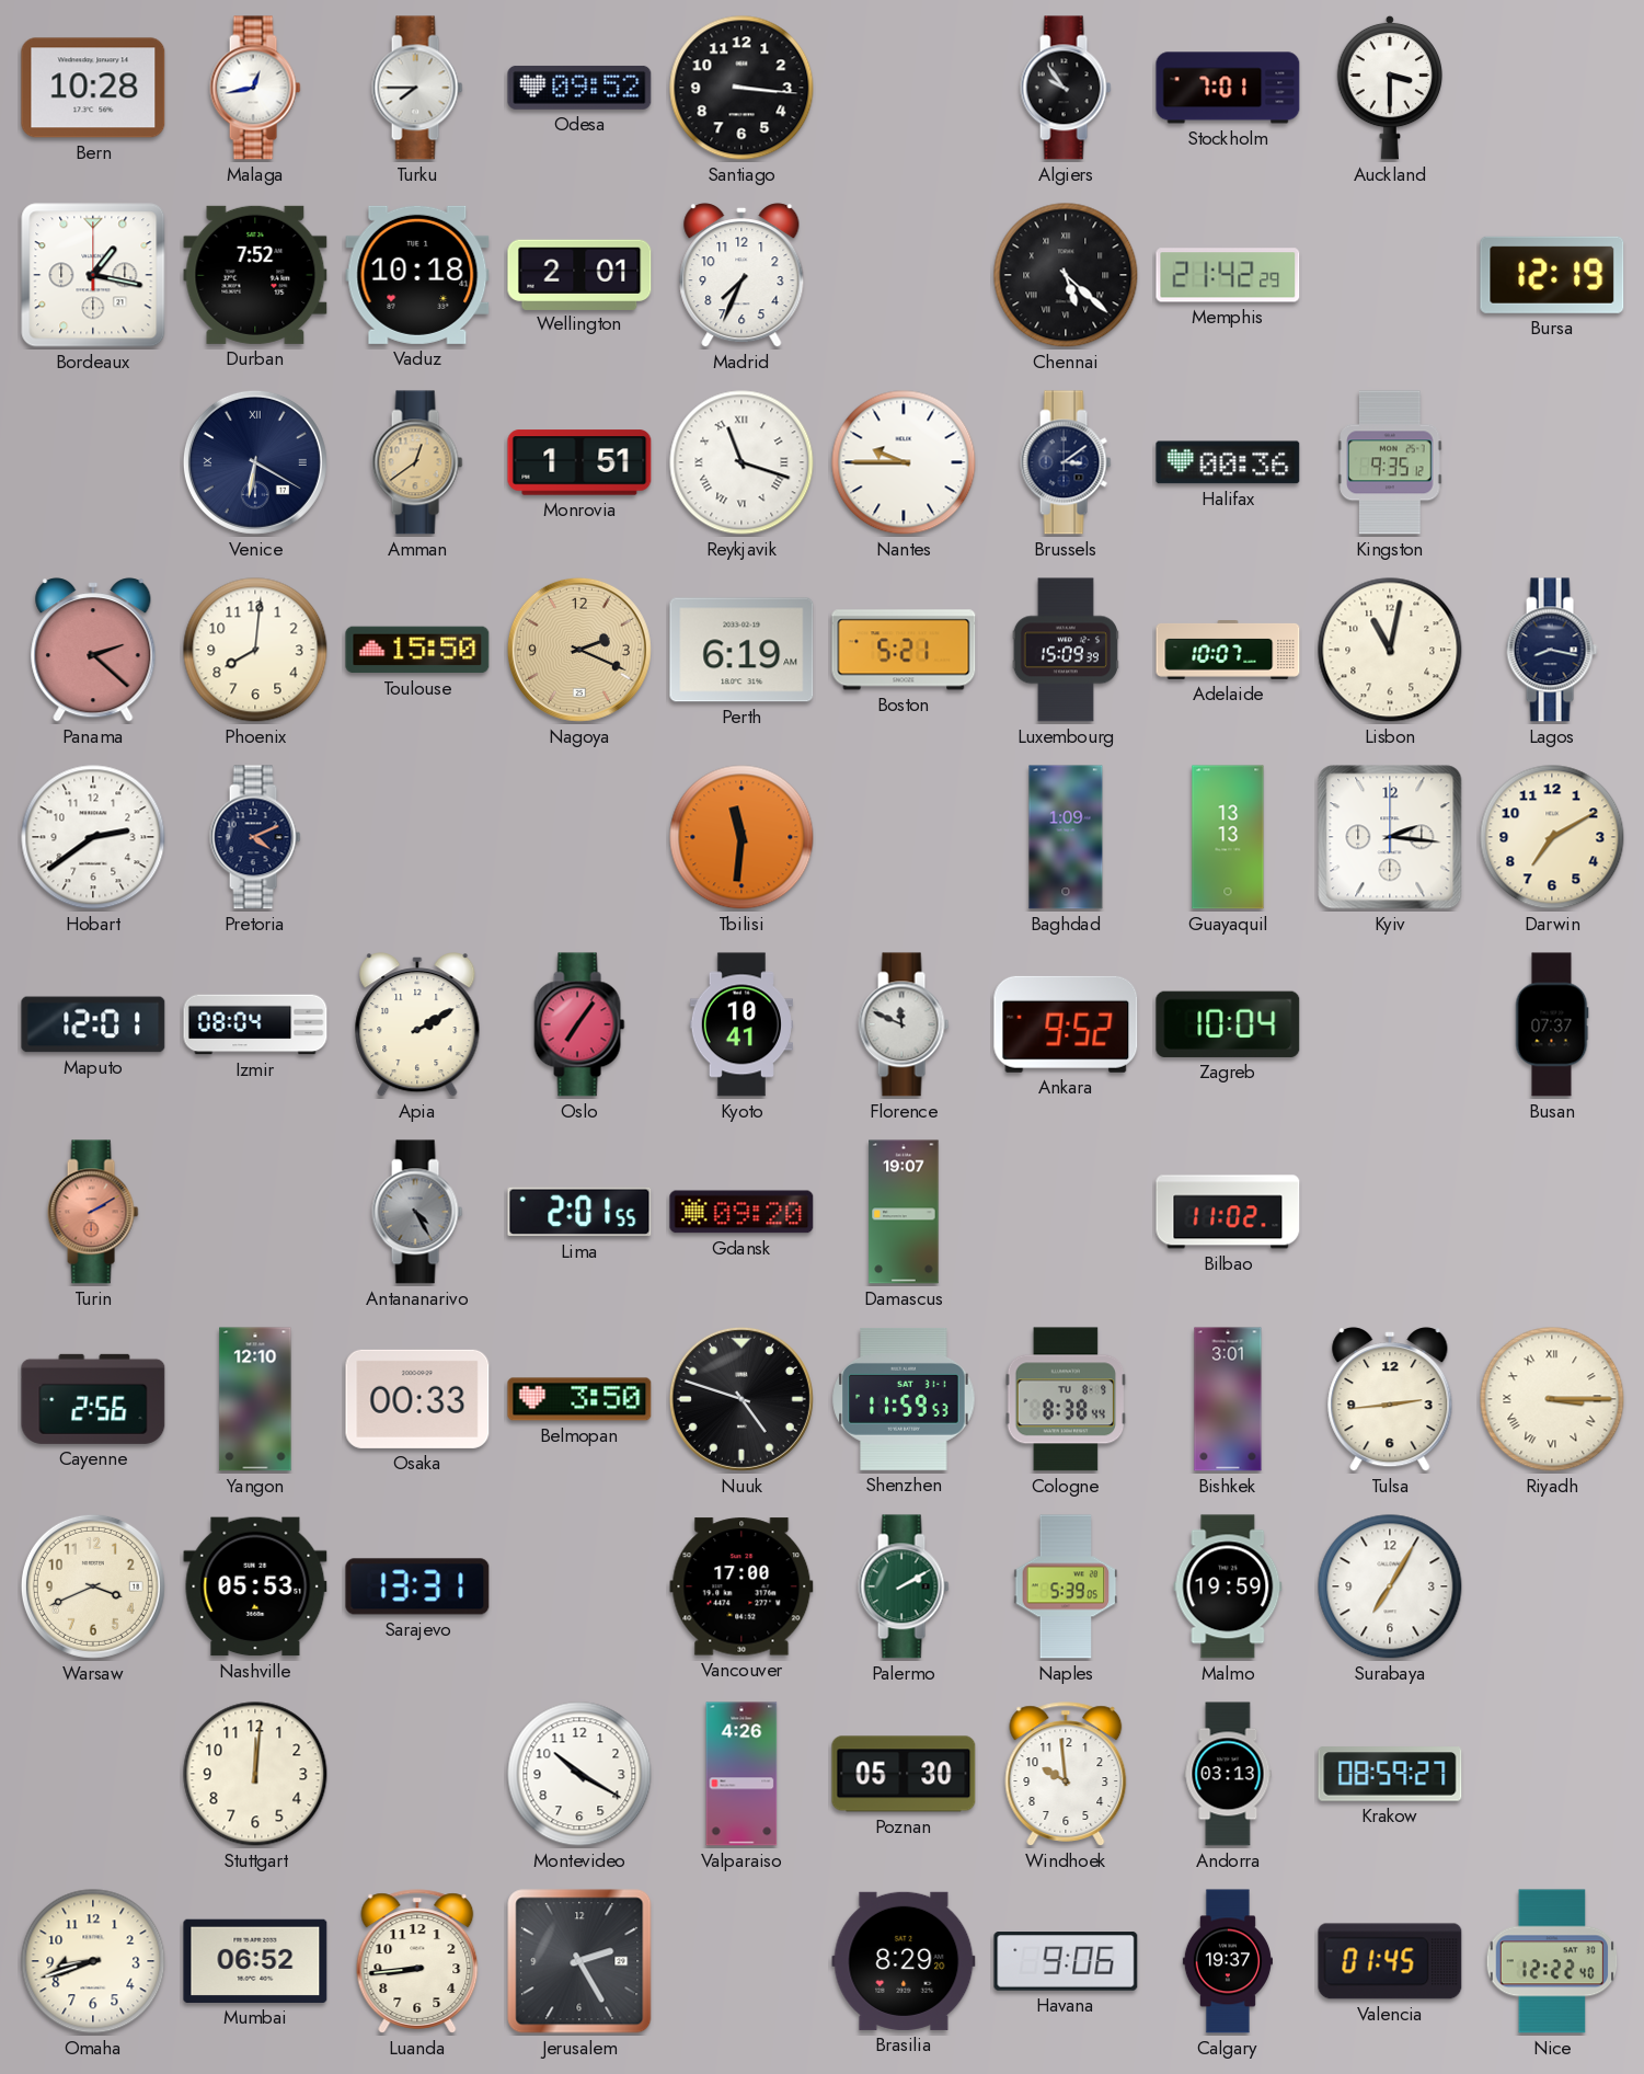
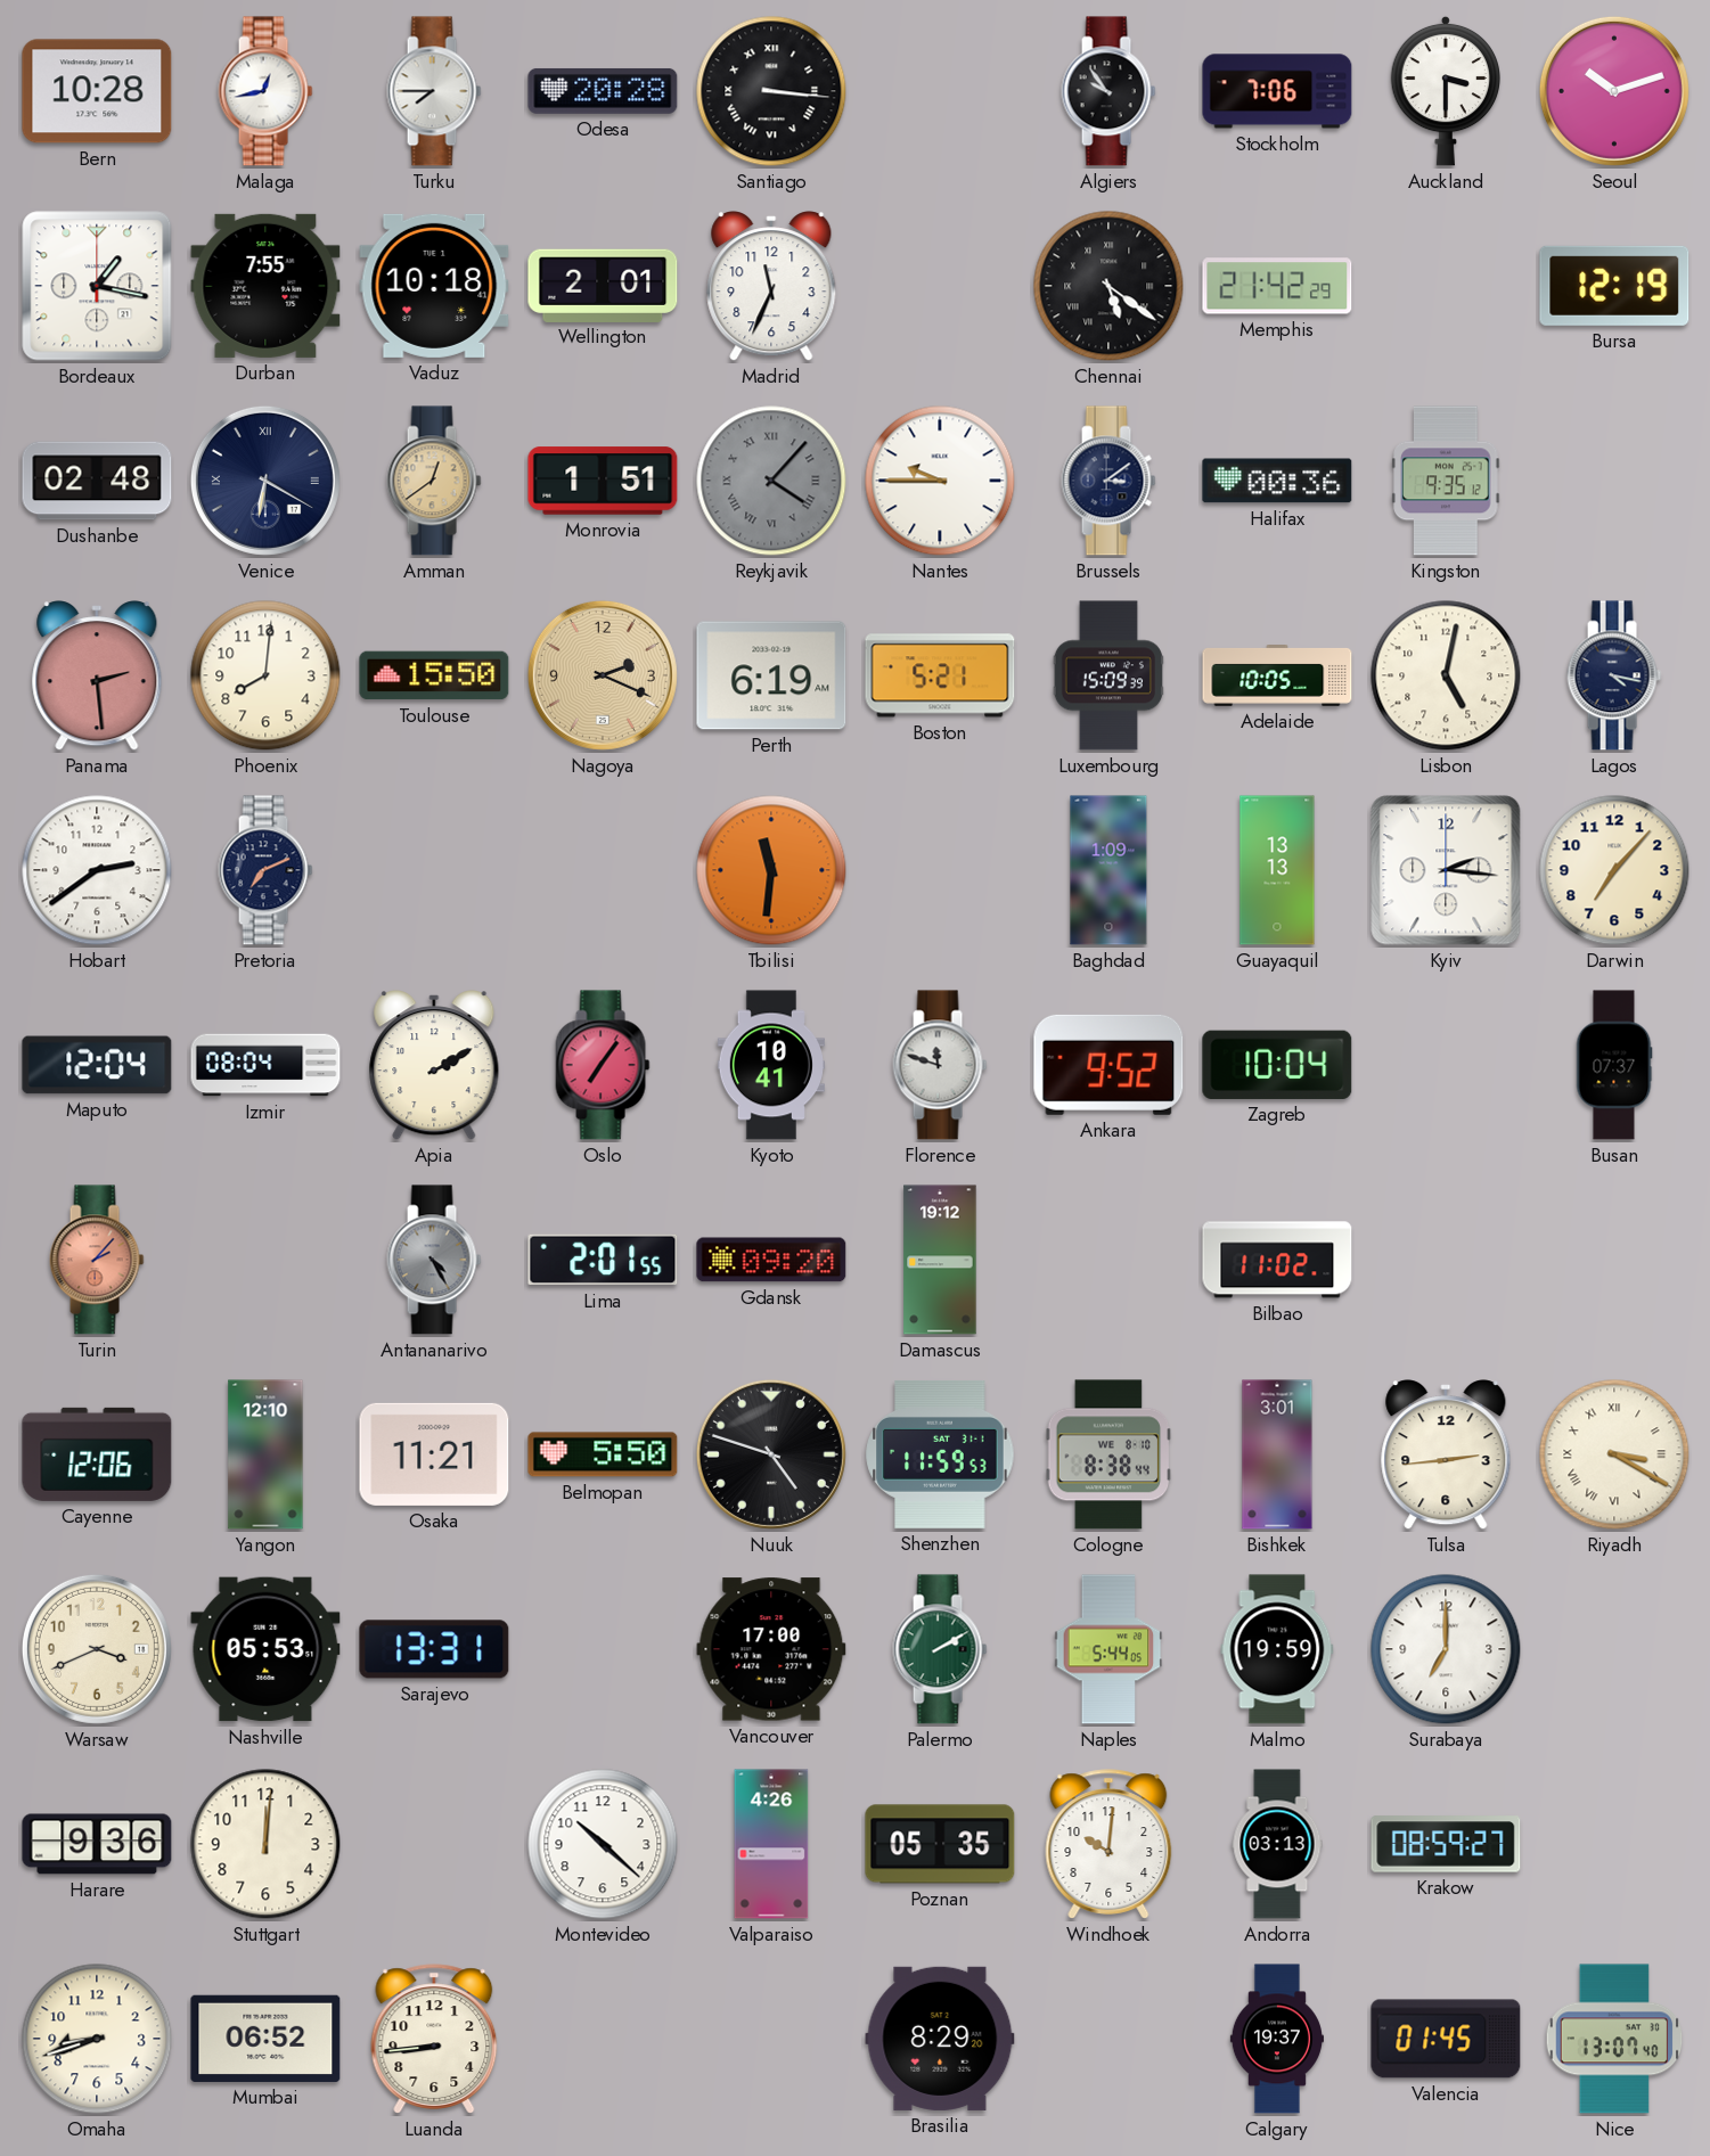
Odesa: 09:52 -> 20:28
Santiago numerals: Arabic -> Roman
Stockholm: 7:01 -> 7:06
Seoul: none -> 10:12
Durban: 7:52 -> 7:55
Madrid: 7:34 -> 11:34
Chennai: 5:22 -> 5:21
Dushanbe: none -> 02:48
Reykjavik: 11:18 -> 4:07
Reykjavik dial: white -> grey
Panama: 2:22 -> 2:29
Adelaide: 10:07 -> 10:05
Lisbon: 11:02 -> 5:02
Lagos: 8:17 -> 4:17
Pretoria: 4:11 -> 7:11
Darwin: 7:10 -> 7:07
Maputo: 12:01 -> 12:04
Florence: 11:49 -> 11:48
Turin: 2:10 -> 2:07
Damascus: 19:07 -> 19:12
Cayenne: 2:56 -> 12:06
Osaka: 00:33 -> 11:21
Belmopan: 3:50 -> 5:50
Cologne date: TU 8-9 -> WE 8-10
Riyadh: 3:15 -> 3:20
Naples: 5:39 -> 5:44
Surabaya: 7:05 -> 7:00
Harare: none -> 9:36
Montevideo: 10:20 -> 10:22
Poznan: 05:30 -> 05:35
Windhoek: 9:59 -> 10:01
Jerusalem: 2:25 -> none
Havana: 9:06 -> none
Nice: 12:22 -> 13:07
